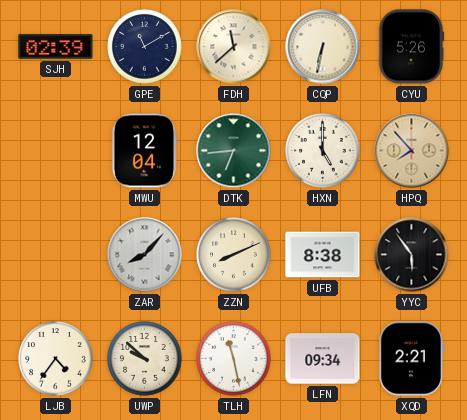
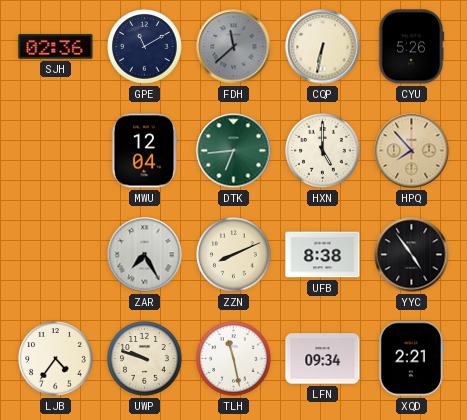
SJH: 02:39 -> 02:36
FDH dial: cream -> grey
ZAR: 8:07 -> 7:25
YYC: 5:54 -> 4:54
UWP: 9:52 -> 9:48
